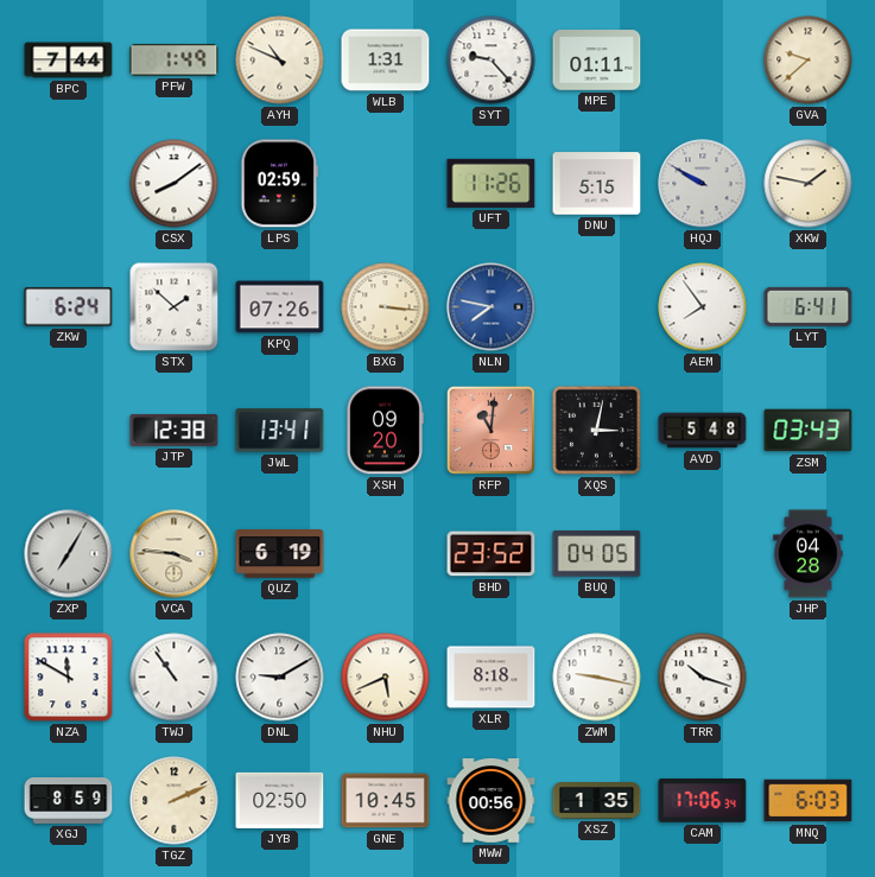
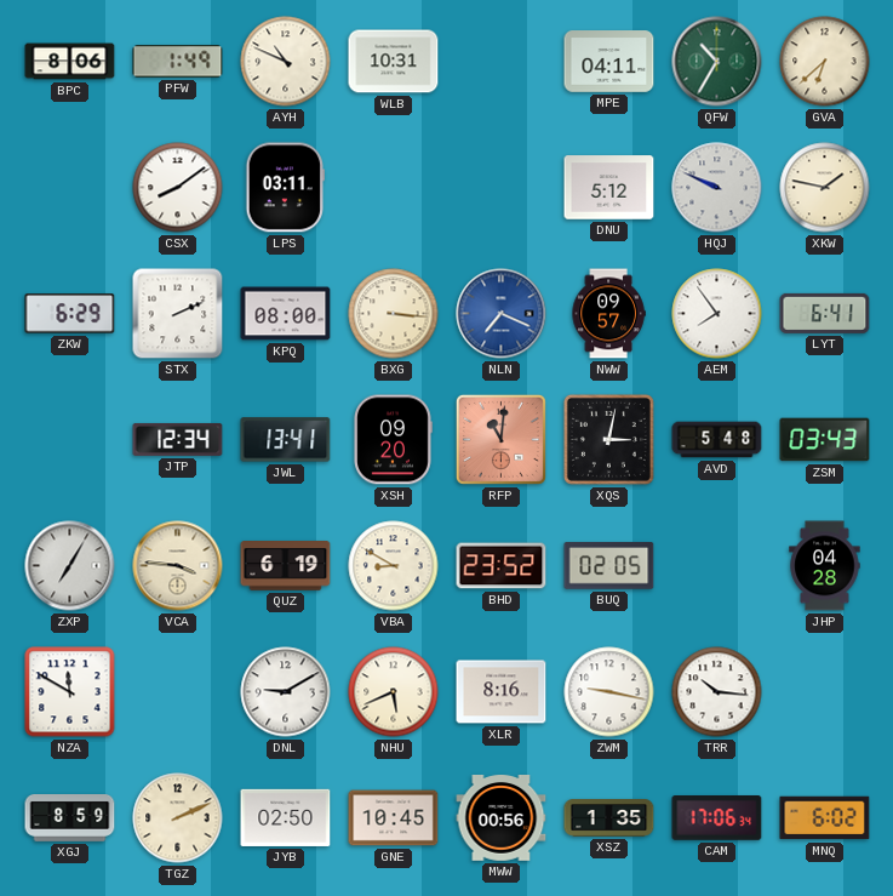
BPC: 7:44 -> 8:06
WLB: 1:31 -> 10:31
SYT: 9:23 -> none
MPE: 01:11 -> 04:11
QFW: none -> 10:35
GVA: 9:38 -> 6:38
LPS: 02:59 -> 03:11
UFT: 11:26 -> none
DNU: 5:15 -> 5:12
HQJ: 9:50 -> 9:49
ZKW: 6:24 -> 6:29
STX: 1:52 -> 2:11
KPQ: 07:26 -> 08:00
NLN: 7:47 -> 7:19
NWW: none -> 09:57
JTP: 12:38 -> 12:34
VBA: none -> 8:50
BUQ: 04:05 -> 02:05
TWJ: 10:54 -> none
XLR: 8:18 -> 8:16
TRR: 10:18 -> 10:16
MNQ: 6:03 -> 6:02
